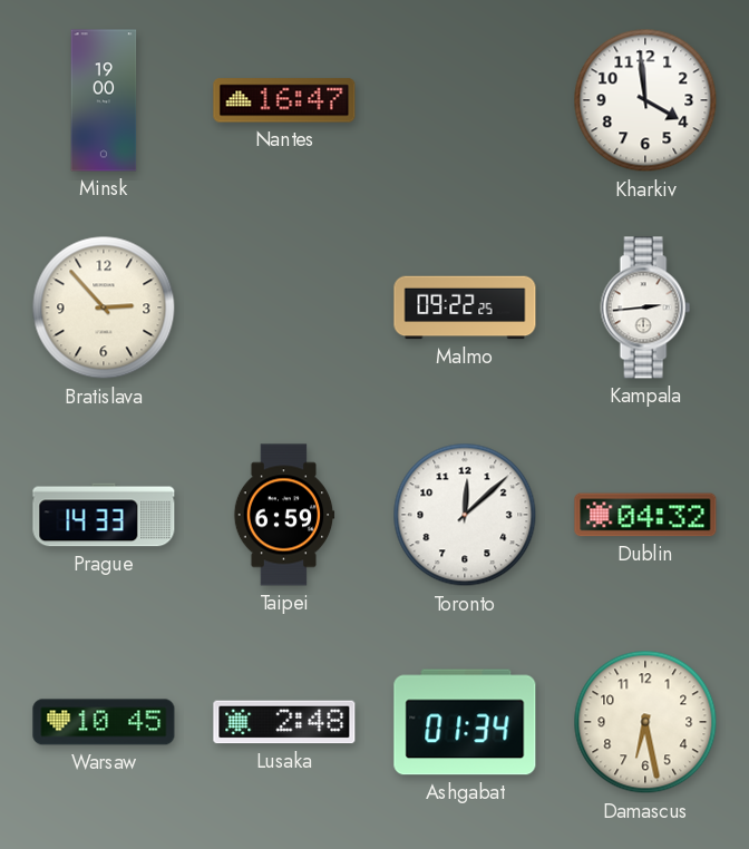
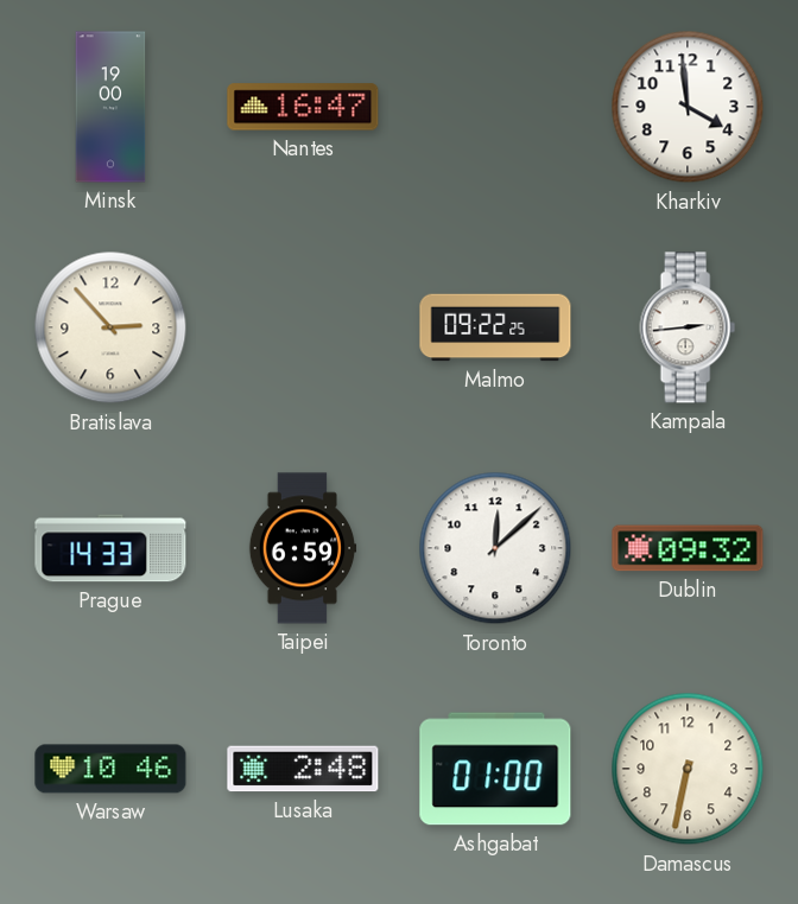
Dublin: 04:32 -> 09:32
Warsaw: 10:45 -> 10:46
Ashgabat: 01:34 -> 01:00
Damascus: 6:28 -> 6:32
